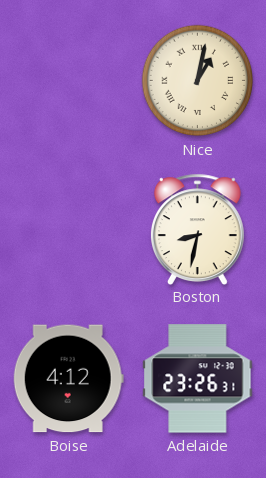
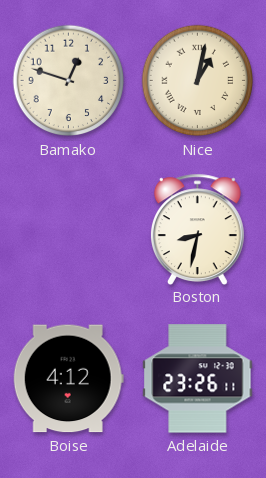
Bamako: none -> 12:48
Adelaide: 23:26:31 -> 23:26:11
